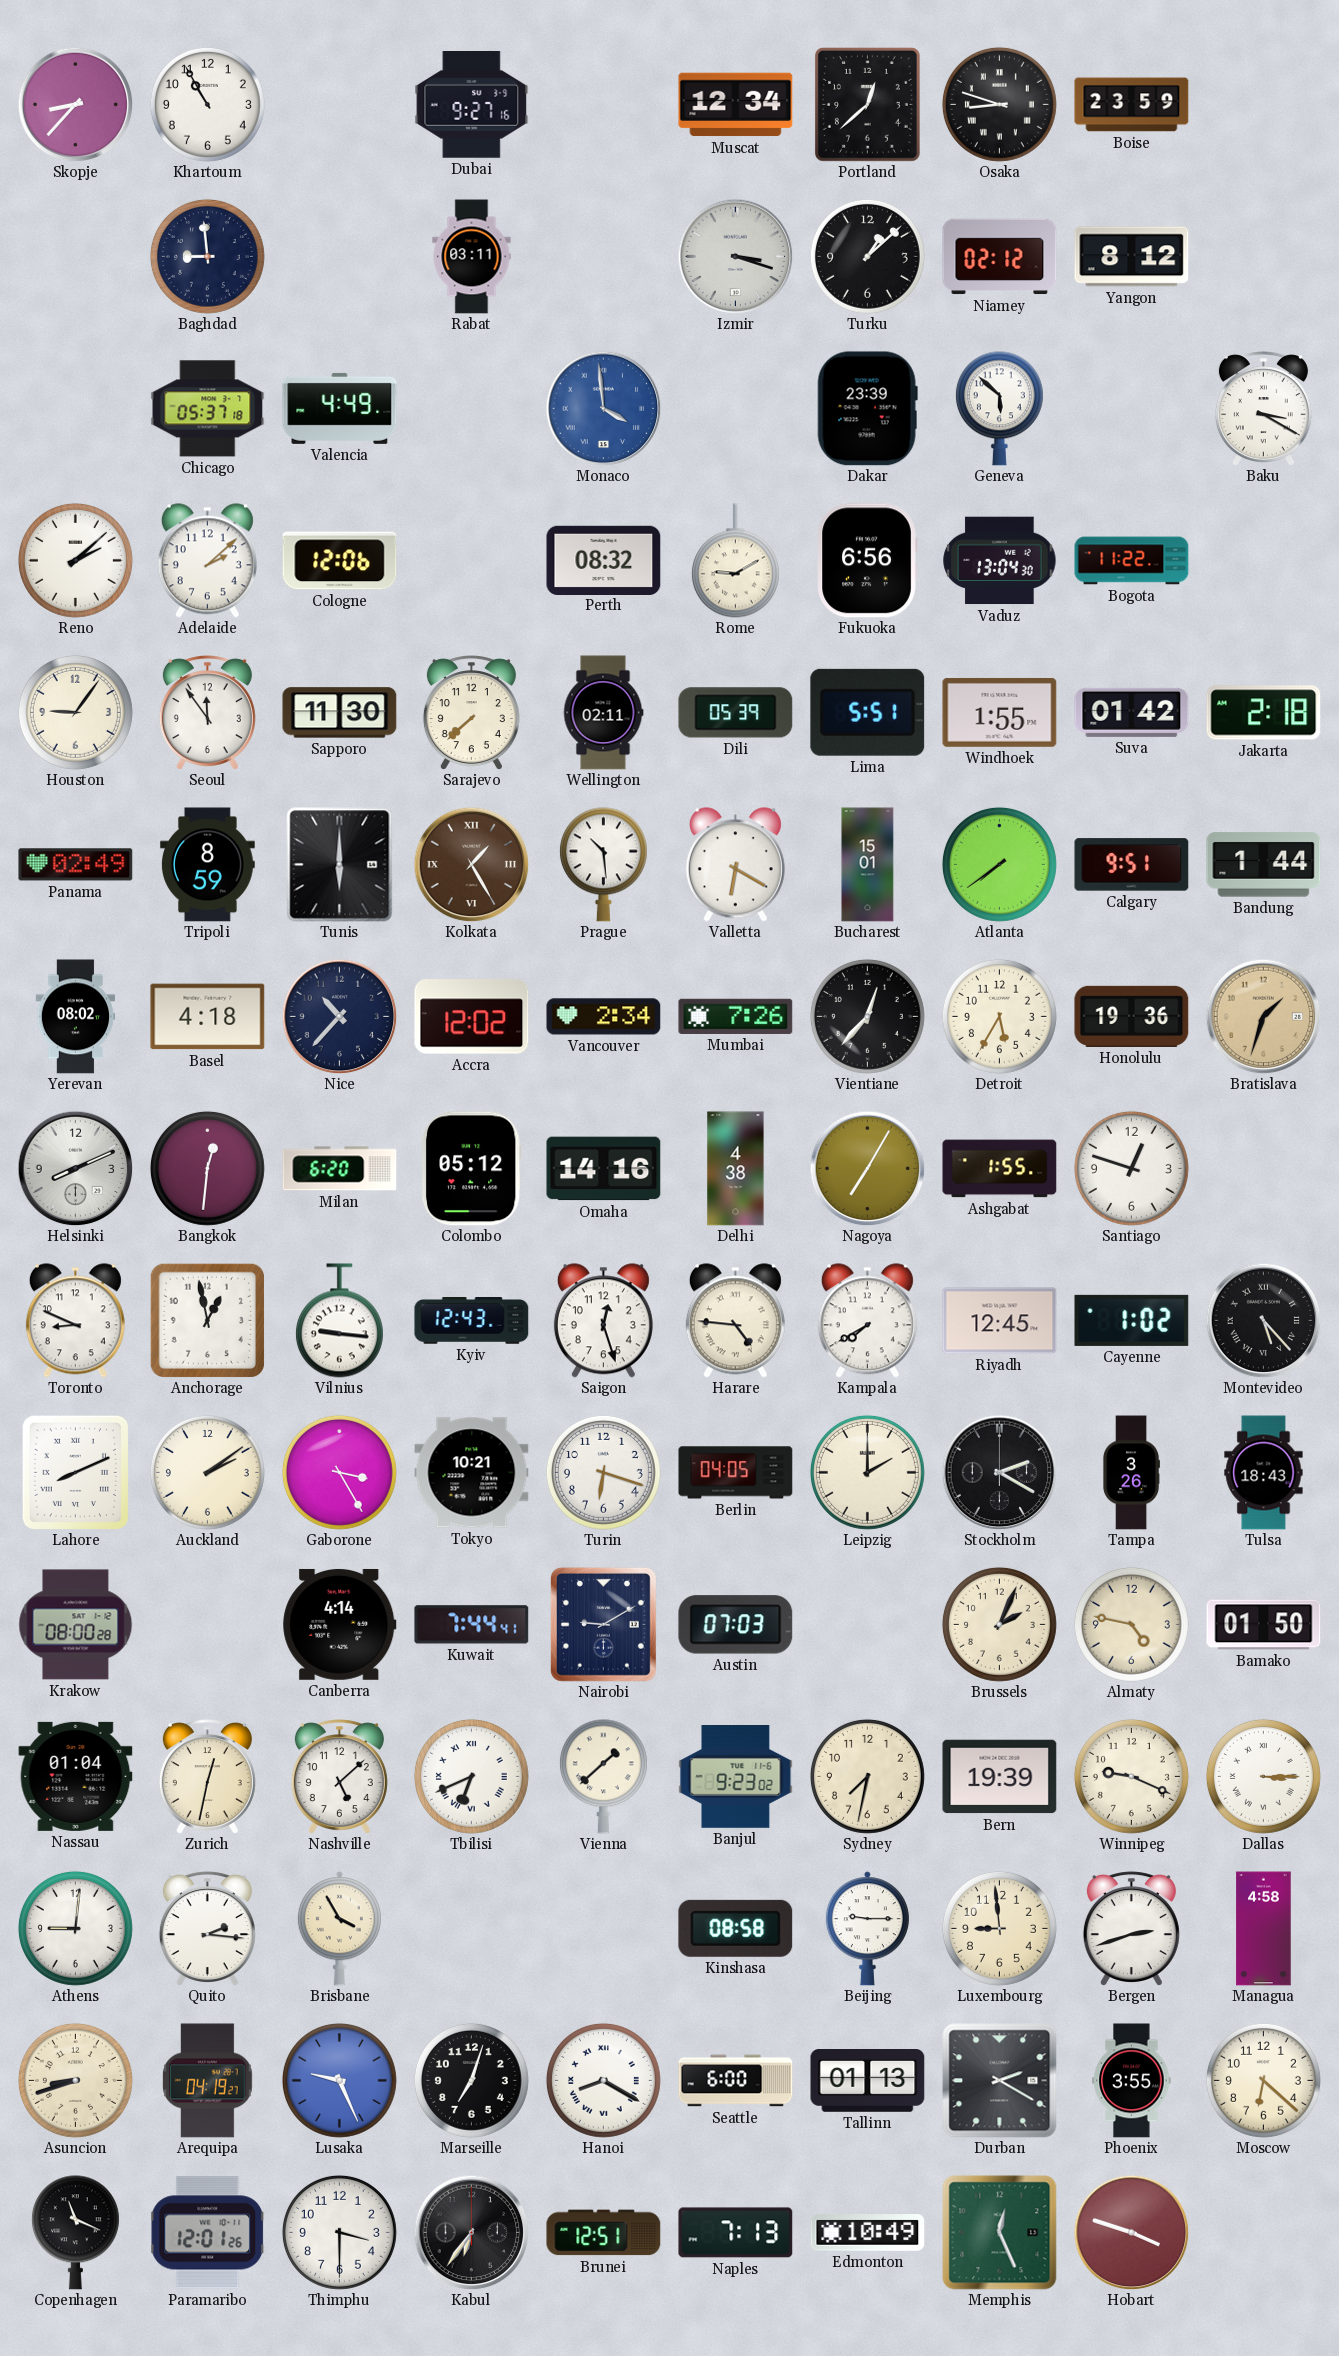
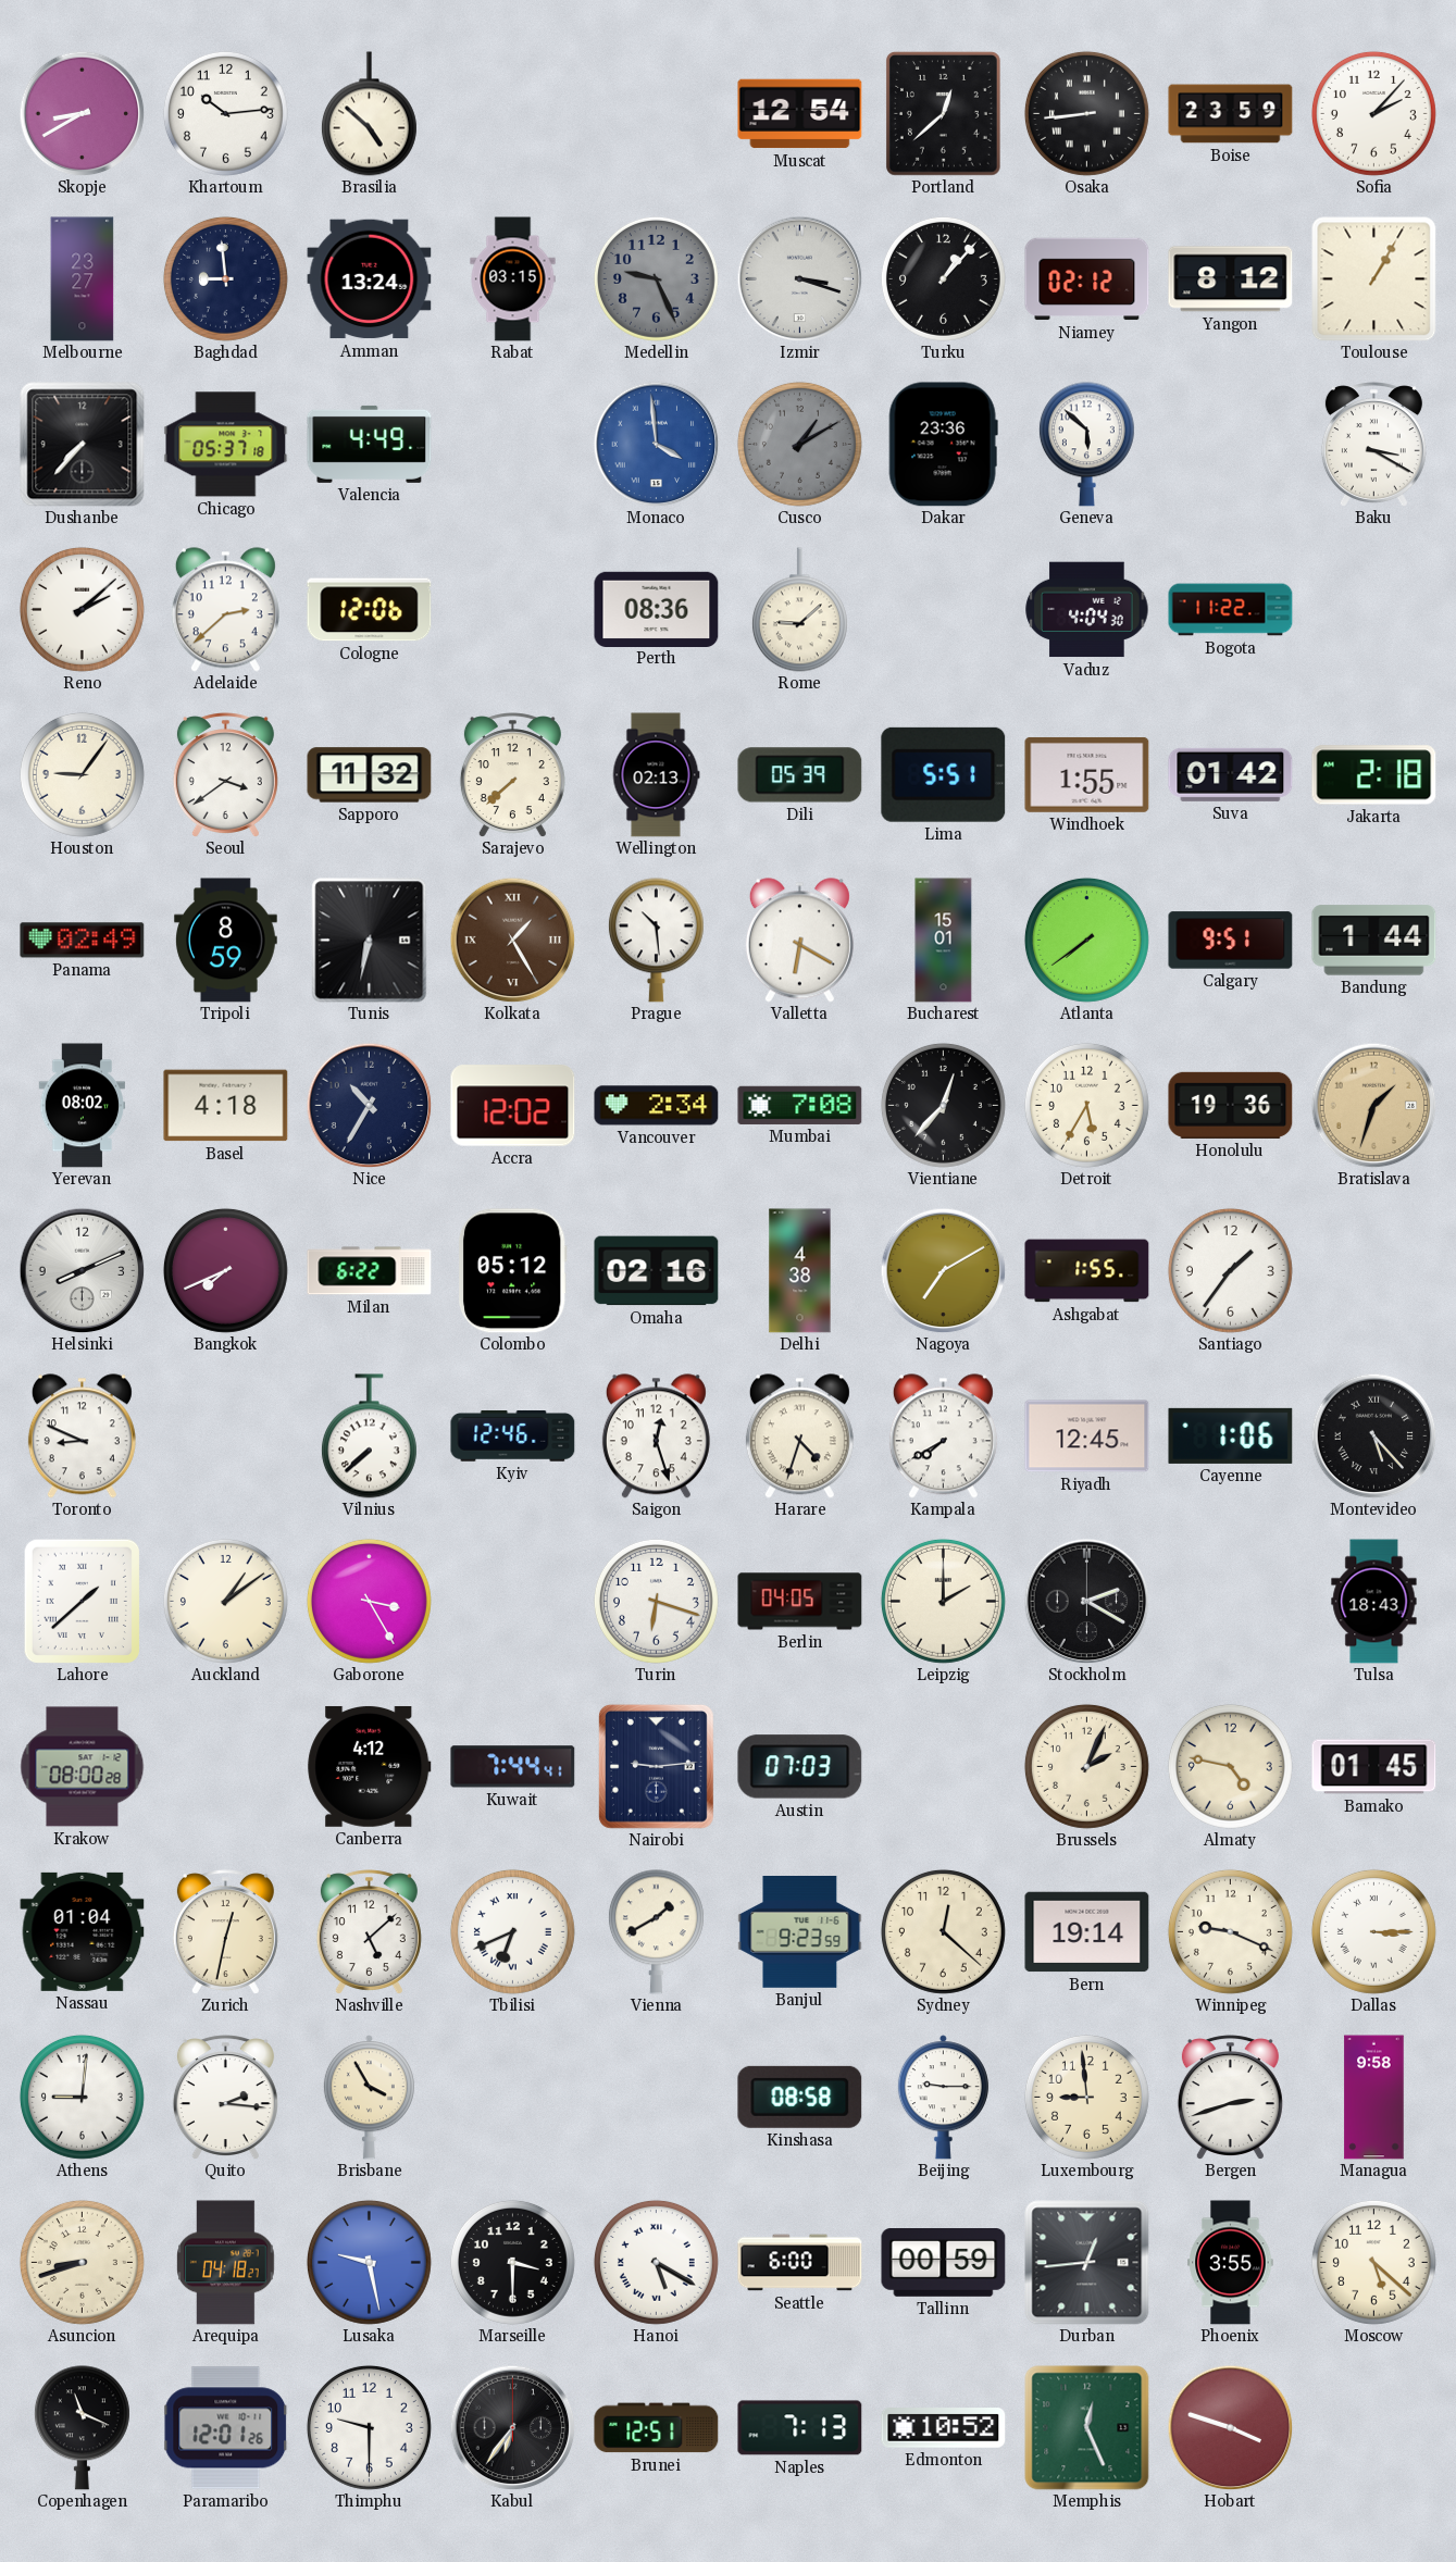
Skopje: 8:37 -> 8:40
Khartoum: 10:55 -> 10:14
Brasilia: none -> 4:52
Dubai: 9:27 -> none
Muscat: 12:34 -> 12:54
Osaka: 8:48 -> 8:44
Sofia: none -> 2:07
Melbourne: none -> 23:27
Amman: none -> 13:24
Rabat: 03:11 -> 03:15
Medellin: none -> 9:26
Turku: 1:08 -> 1:07
Toulouse: none -> 1:05
Dushanbe: none -> 7:37
Cusco: none -> 1:10
Dakar: 23:39 -> 23:36
Adelaide: 2:08 -> 2:38
Perth: 08:32 -> 08:36
Rome: 9:10 -> 9:08
Fukuoka: 6:56 -> none
Vaduz: 13:04 -> 4:04
Seoul: 11:54 -> 3:39
Sapporo: 11:30 -> 11:32
Wellington: 02:11 -> 02:13
Tunis: 6:00 -> 6:32
Nice: 10:37 -> 10:35
Mumbai: 7:26 -> 7:08
Bangkok: 12:31 -> 7:41
Milan: 6:20 -> 6:22
Omaha: 14:16 -> 02:16
Nagoya: 7:05 -> 7:10
Santiago: 12:48 -> 1:36
Anchorage: 12:58 -> none
Vilnius: 9:16 -> 7:38
Kyiv: 12:43 -> 12:46
Harare: 4:46 -> 4:33
Cayenne: 1:02 -> 1:06
Lahore: 8:11 -> 1:38
Auckland: 2:09 -> 1:09
Tokyo: 10:21 -> none
Tampa: 3:26 -> none
Canberra: 4:14 -> 4:12
Nairobi: 9:10 -> 9:14
Bamako: 01:50 -> 01:45
Vienna: 1:38 -> 1:40
Banjul: 9:23:02 -> 9:23:59
Sydney: 7:32 -> 12:22
Bern: 19:39 -> 19:14
Managua: 4:58 -> 9:58
Arequipa: 04:19 -> 04:18
Lusaka: 9:26 -> 9:28
Marseille: 7:03 -> 3:30
Hanoi: 8:20 -> 5:20
Tallinn: 01:13 -> 00:59
Durban: 2:20 -> 12:44
Moscow: 6:22 -> 5:22
Thimphu: 3:30 -> 9:30
Edmonton: 10:49 -> 10:52
